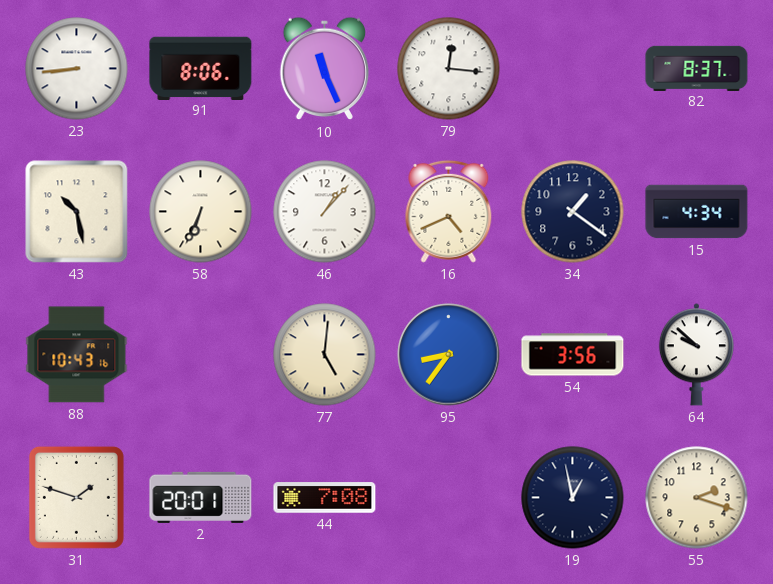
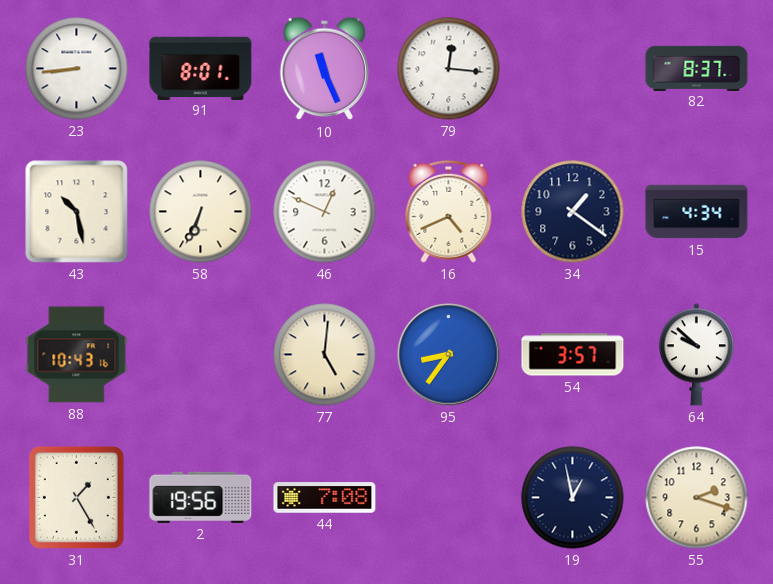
91: 8:06 -> 8:01
46: 1:07 -> 12:49
54: 3:56 -> 3:57
31: 1:48 -> 1:25
2: 20:01 -> 19:56
